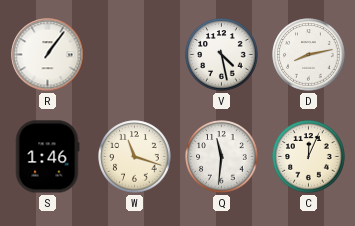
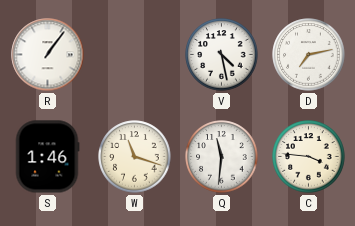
D: 8:13 -> 7:13
C: 12:04 -> 3:46
